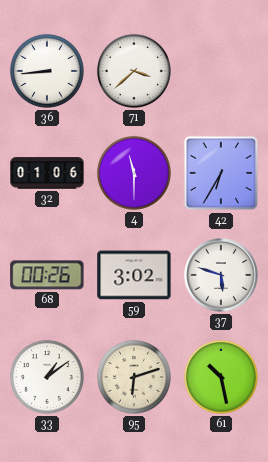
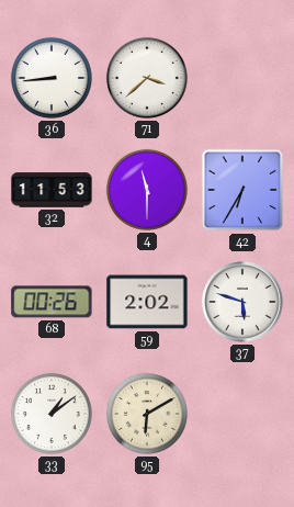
32: 01:06 -> 11:53
59: 3:02 -> 2:02
95: 6:12 -> 6:10
61: 10:28 -> none
